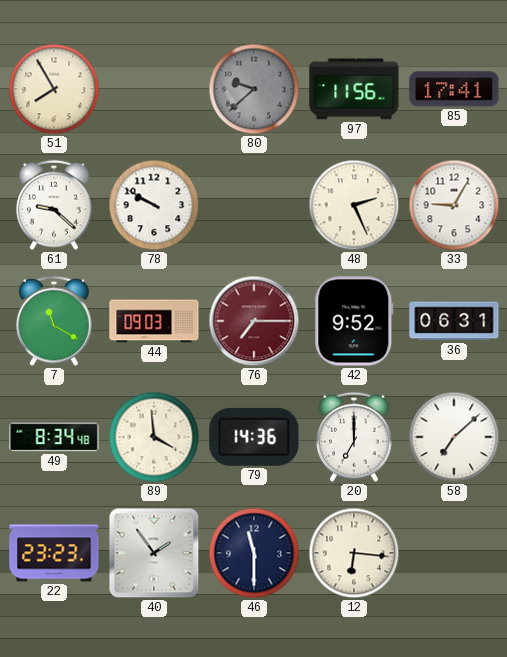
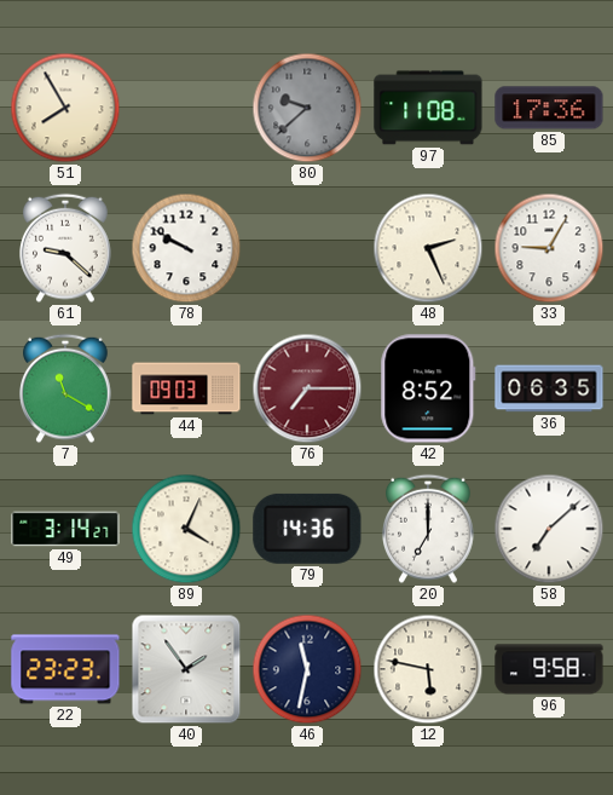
97: 11:56 -> 11:08
85: 17:41 -> 17:36
42: 9:52 -> 8:52
36: 06:31 -> 06:35
49: 8:34 -> 3:14
89: 3:59 -> 4:04
46: 11:30 -> 11:32
12: 6:16 -> 5:47
96: none -> 9:58
